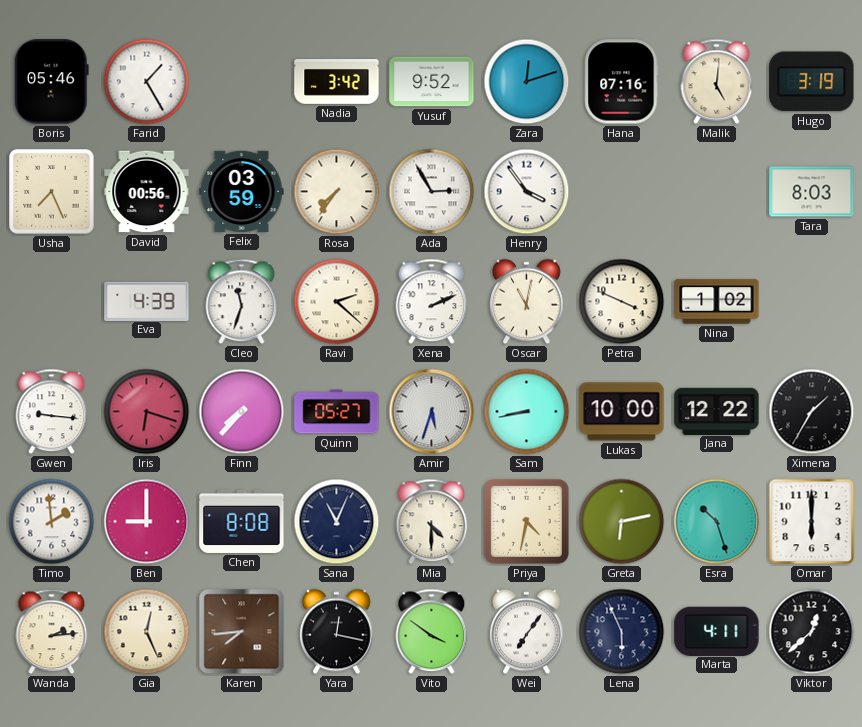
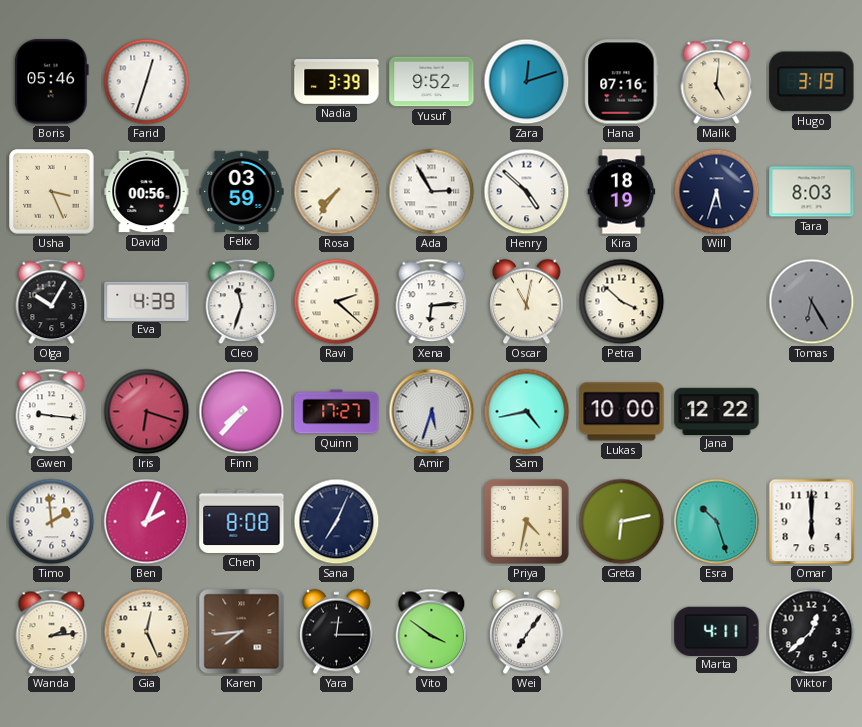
Farid: 1:25 -> 12:33
Nadia: 3:42 -> 3:39
Usha: 7:26 -> 3:26
Henry: 3:54 -> 4:52
Kira: none -> 18:19
Will: none -> 5:33
Olga: none -> 10:05
Xena: 2:11 -> 6:14
Petra: 3:49 -> 3:52
Nina: 1:02 -> none
Tomas: none -> 6:25
Quinn: 05:27 -> 17:27
Sam: 8:43 -> 4:43
Ximena: 1:35 -> none
Ben: 9:00 -> 2:04
Sana: 11:04 -> 7:04
Mia: 4:30 -> none
Yara: 12:17 -> 12:15
Lena: 5:56 -> none
